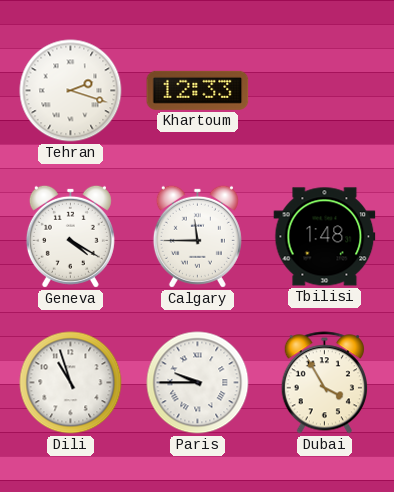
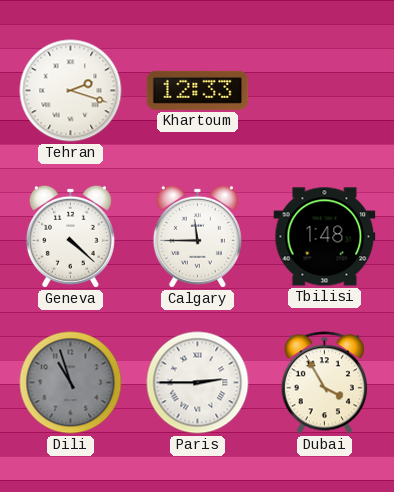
Geneva: 4:20 -> 4:22
Dili dial: white -> grey
Paris: 9:45 -> 2:45
